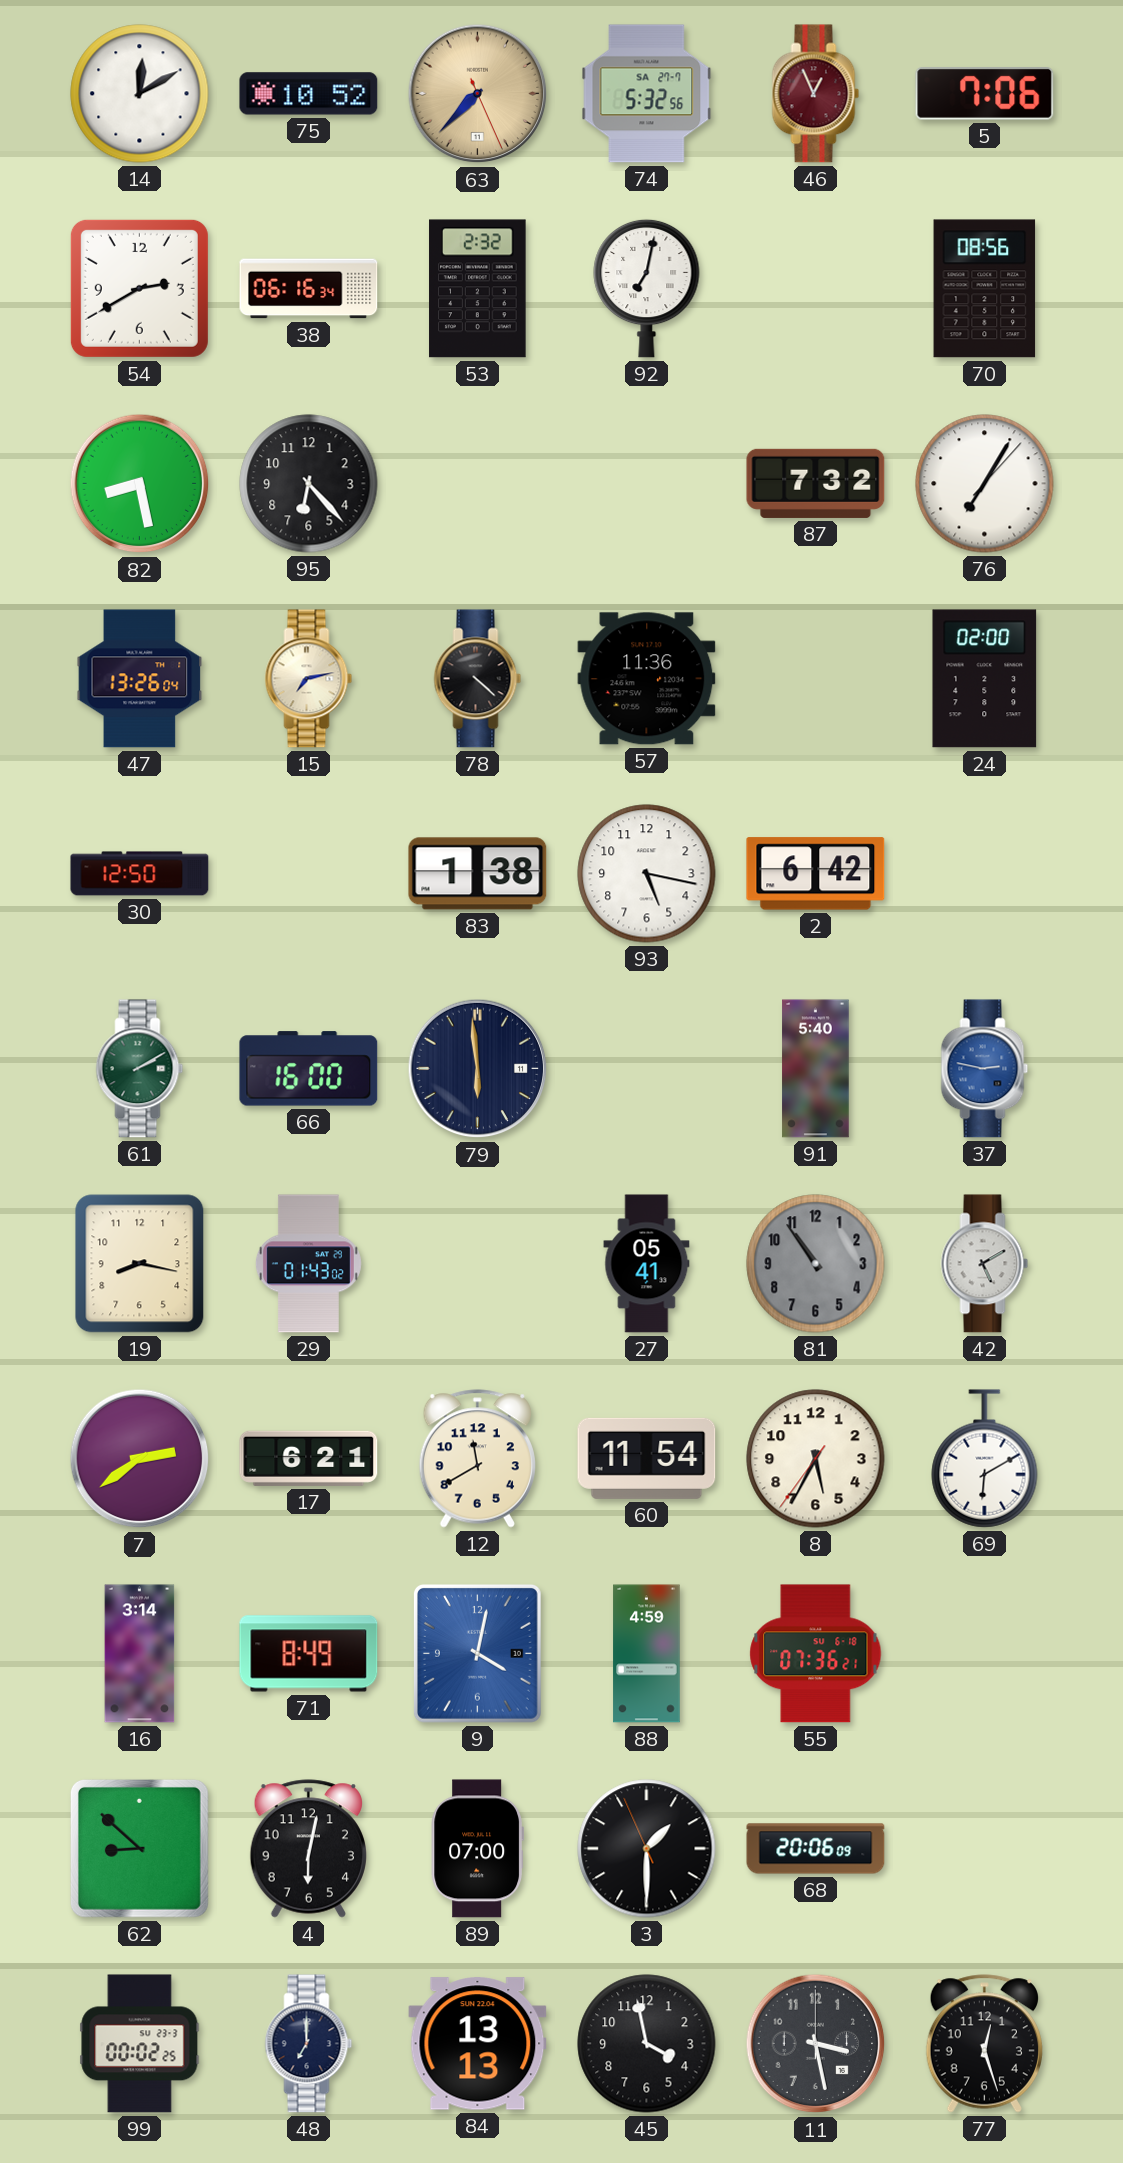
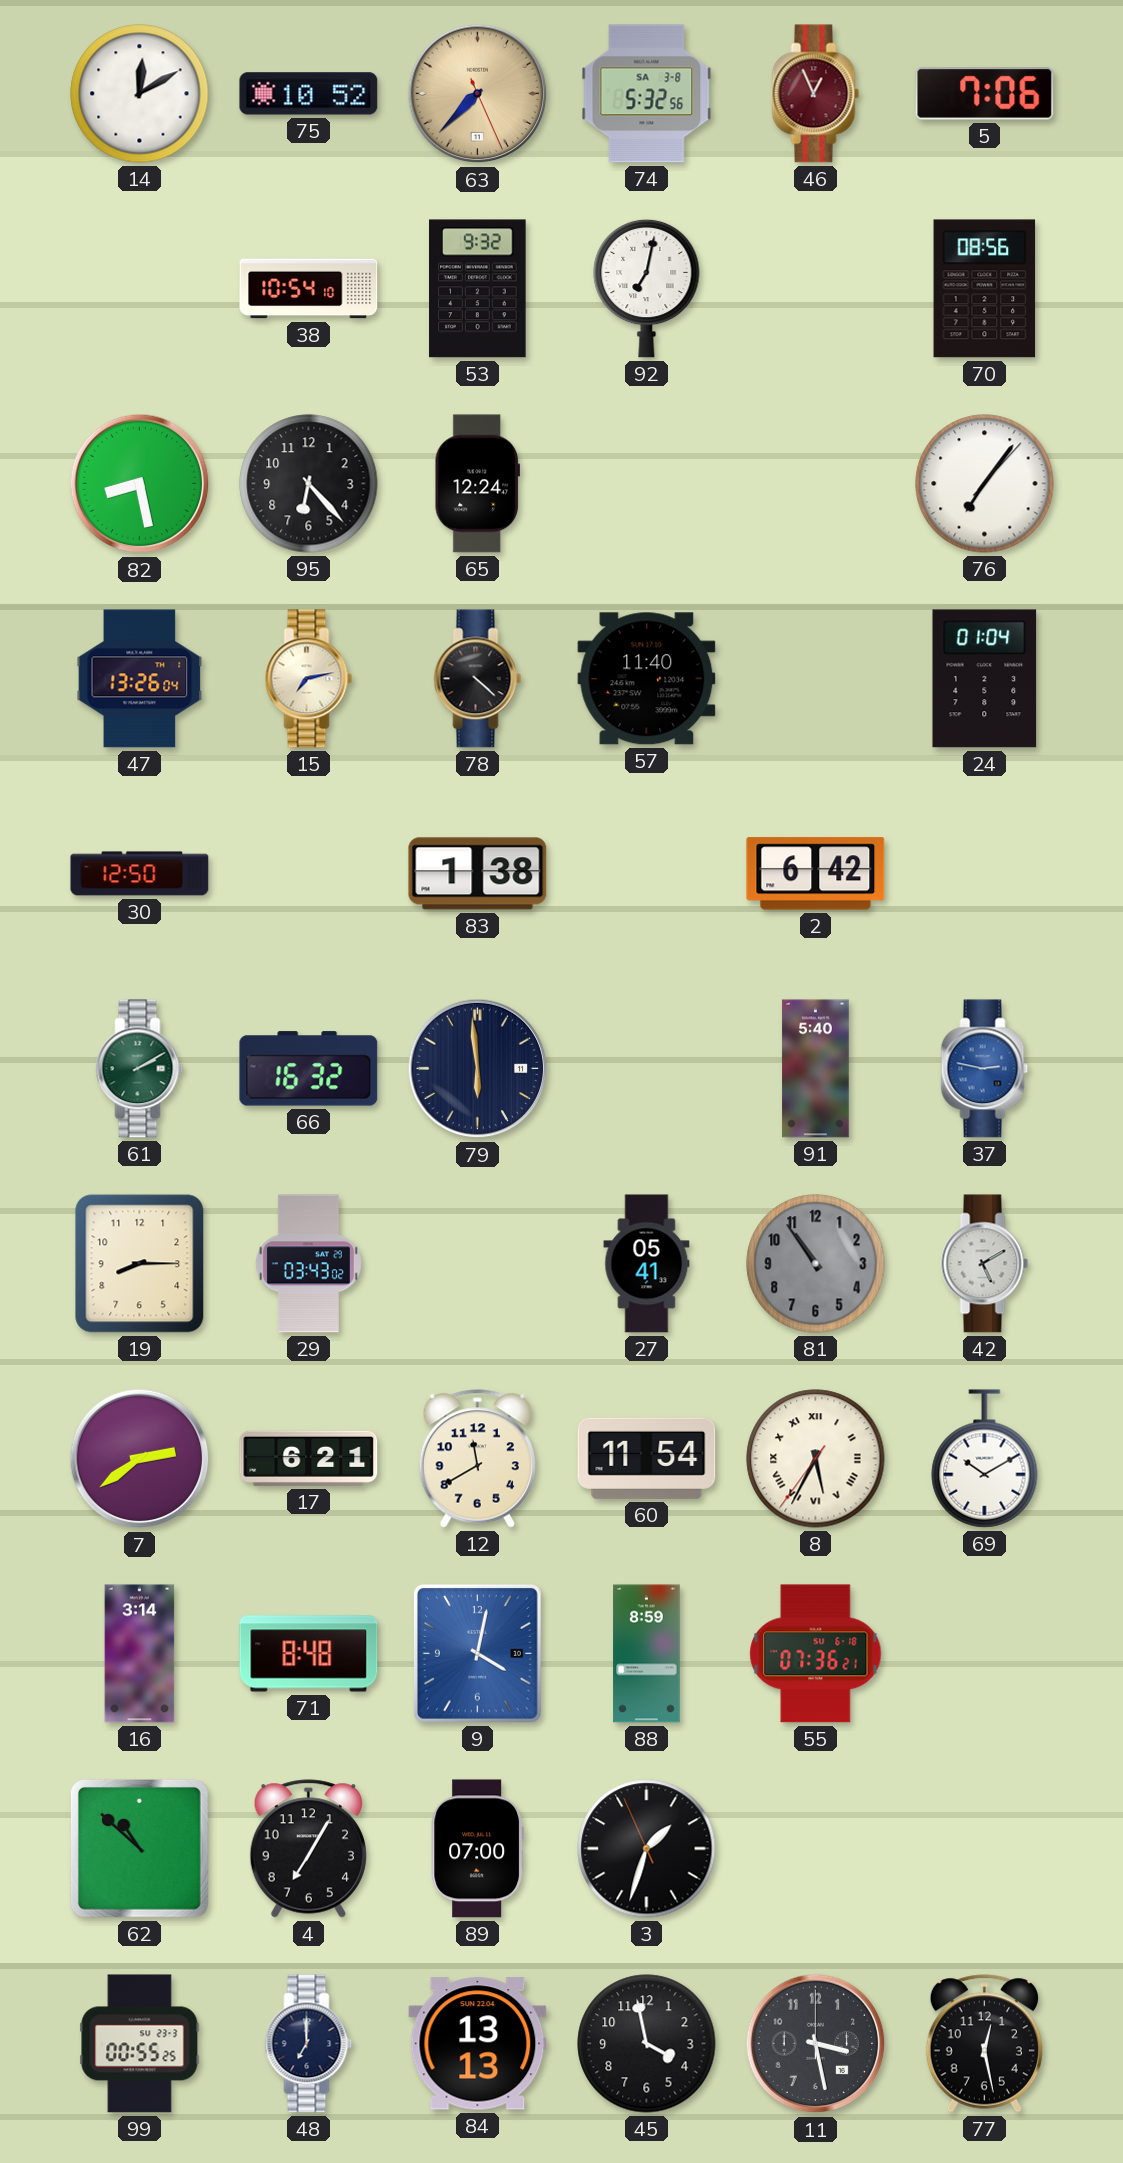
74 date: SA 27-7 -> SA 3-8
54: 2:40 -> none
38: 06:16 -> 10:54
53: 2:32 -> 9:32
65: none -> 12:24
87: 7:32 -> none
76: 7:05 -> 7:06
57: 11:36 -> 11:40
24: 02:00 -> 01:04
93: 5:17 -> none
66: 16:00 -> 16:32
19: 8:17 -> 8:15
29: 01:43 -> 03:43
8 numerals: Arabic -> Roman
69: 6:10 -> 10:10
71: 8:49 -> 8:48
88: 4:59 -> 8:59
62: 8:52 -> 10:52
4: 6:02 -> 7:05
3: 1:29 -> 1:32
68: 20:06 -> none
99: 00:02 -> 00:55
77: 12:27 -> 12:28
